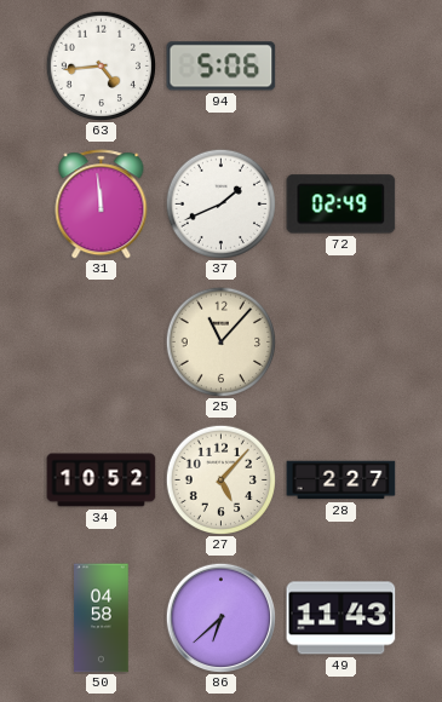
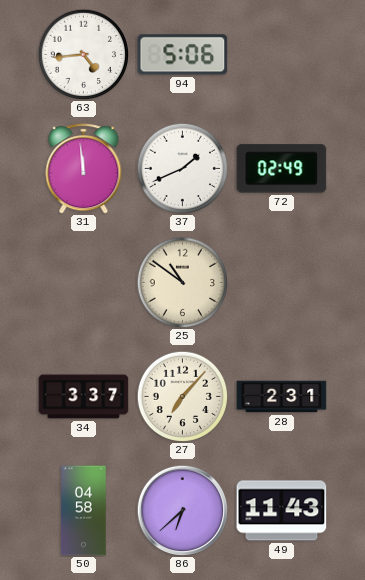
25: 11:07 -> 10:51
34: 10:52 -> 3:37
27: 5:07 -> 7:07
28: 2:27 -> 2:31
